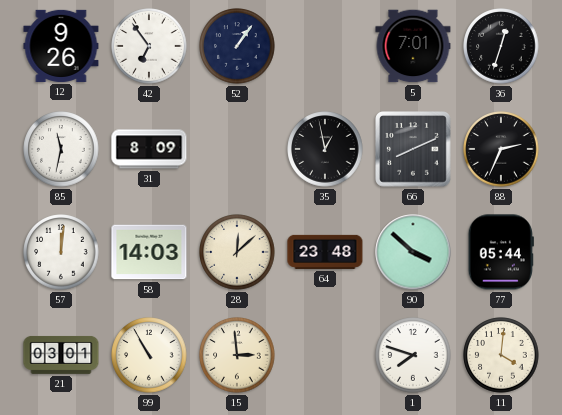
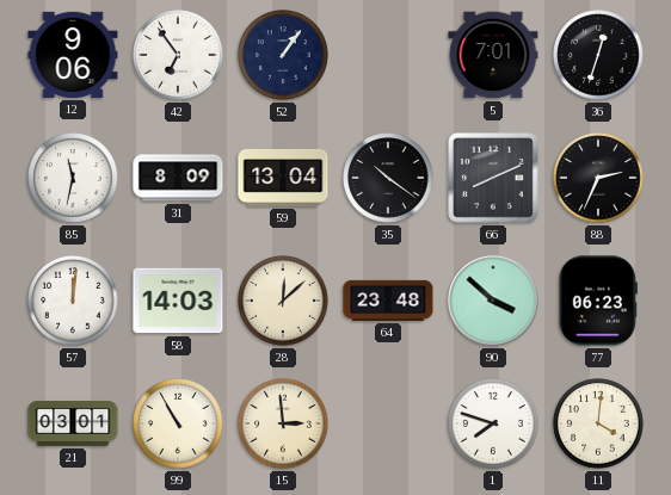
12: 9:26 -> 9:06
59: none -> 13:04
35: 12:58 -> 10:21
77: 05:44 -> 06:23
